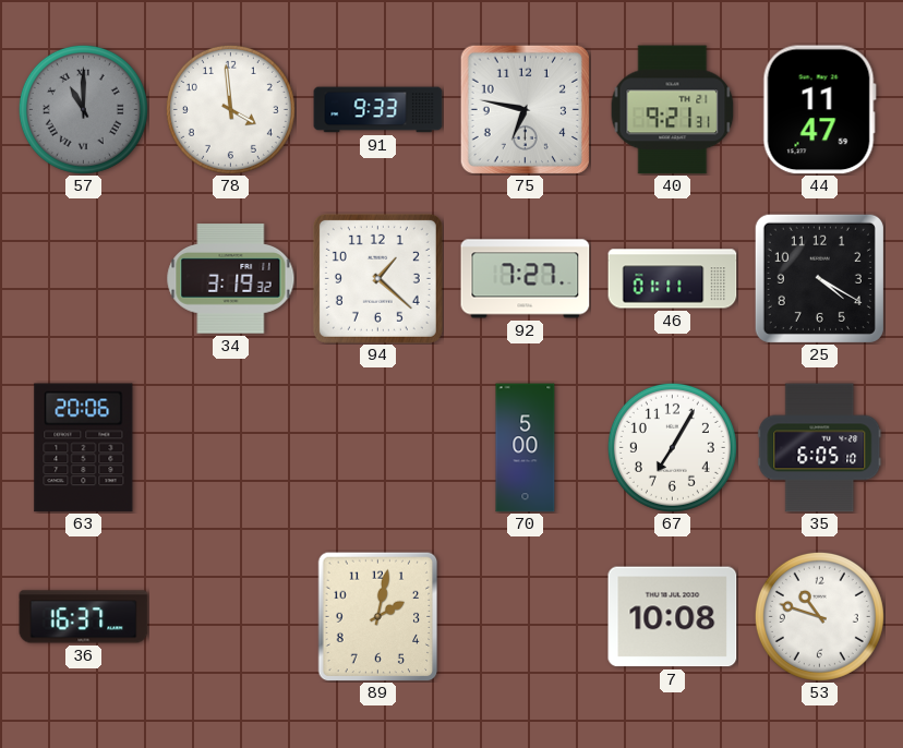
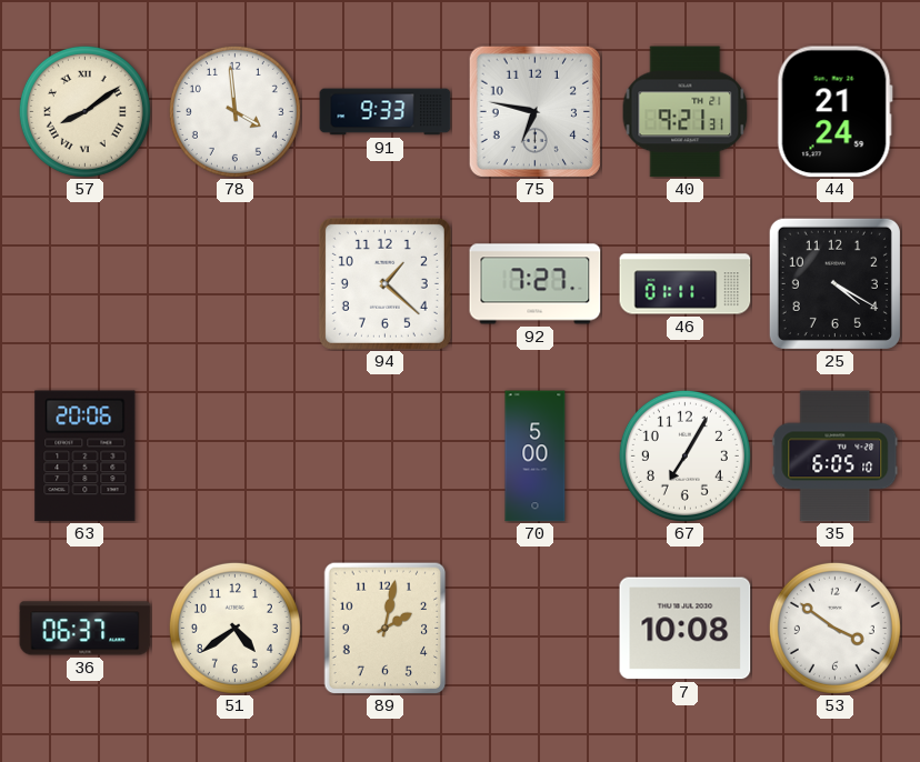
57: 11:00 -> 8:09
57 dial: grey -> cream
44: 11:47 -> 21:24
34: 3:19 -> none
36: 16:37 -> 06:37
51: none -> 4:39
53: 10:48 -> 3:51
